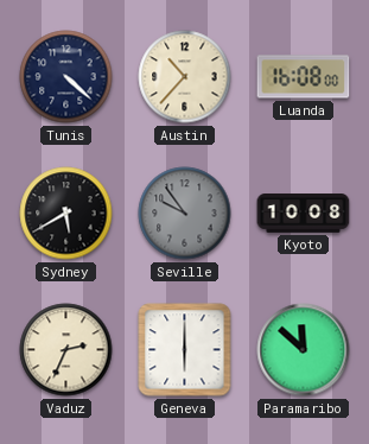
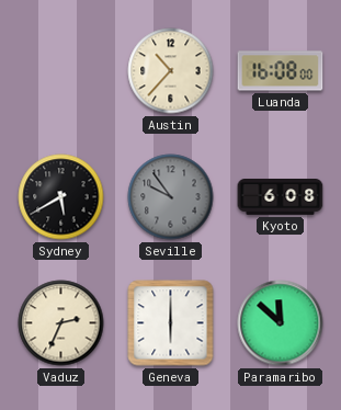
Tunis: 4:22 -> none
Kyoto: 10:08 -> 6:08
